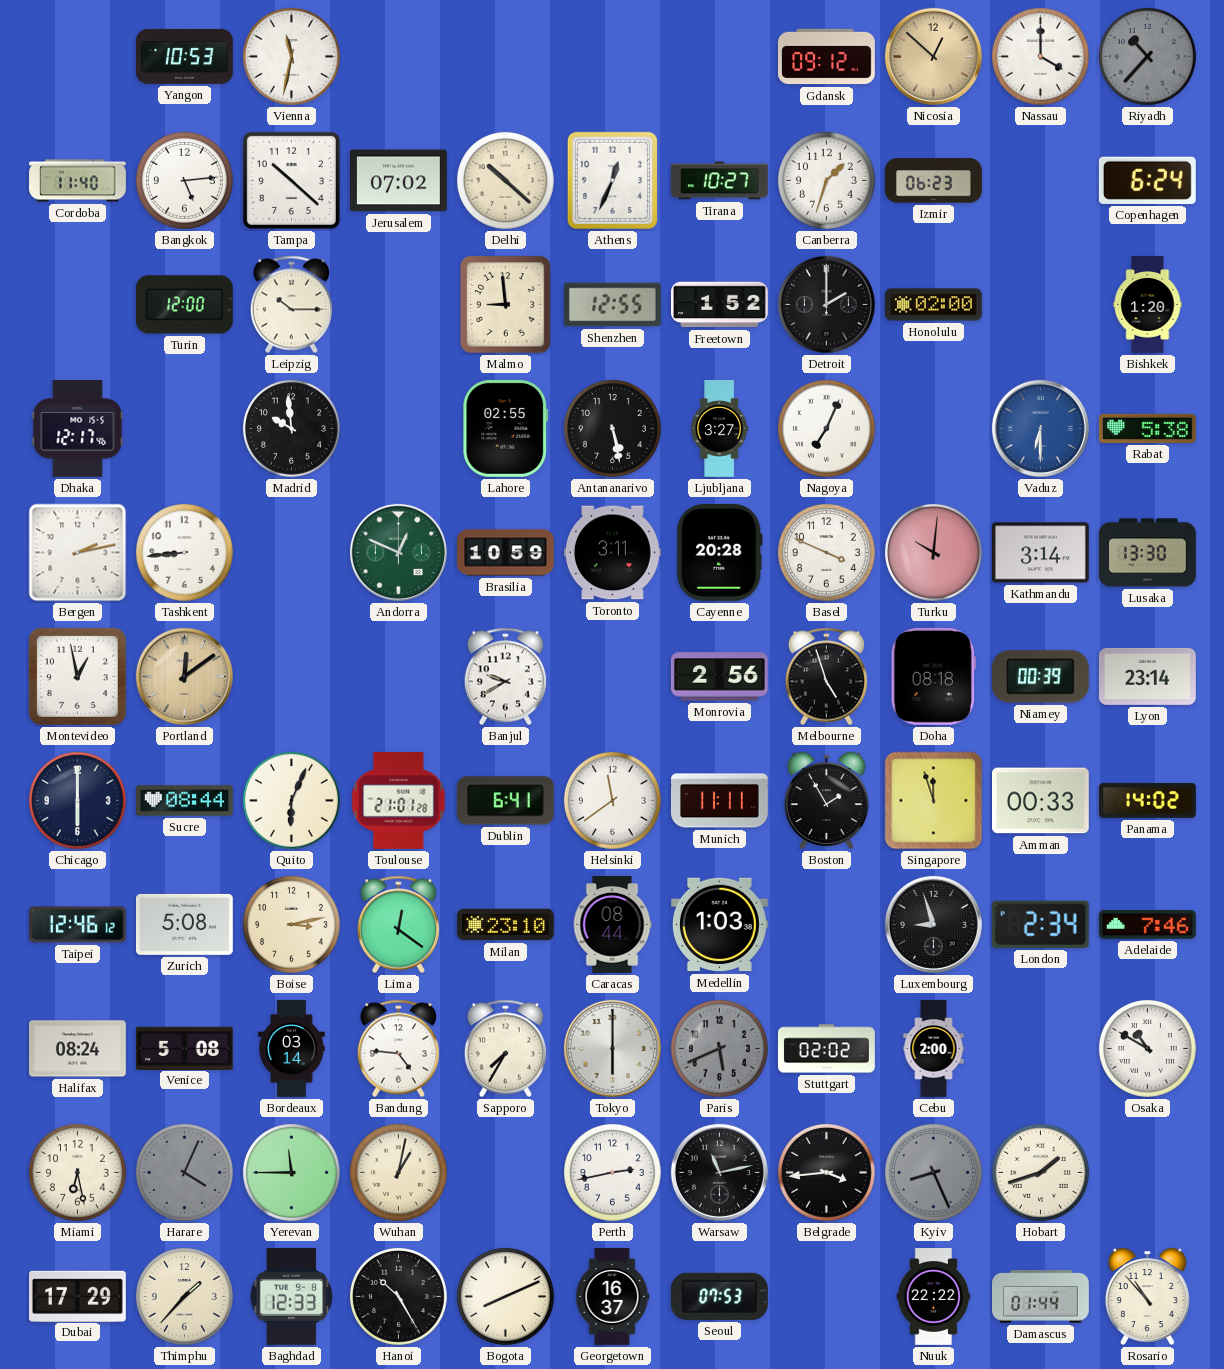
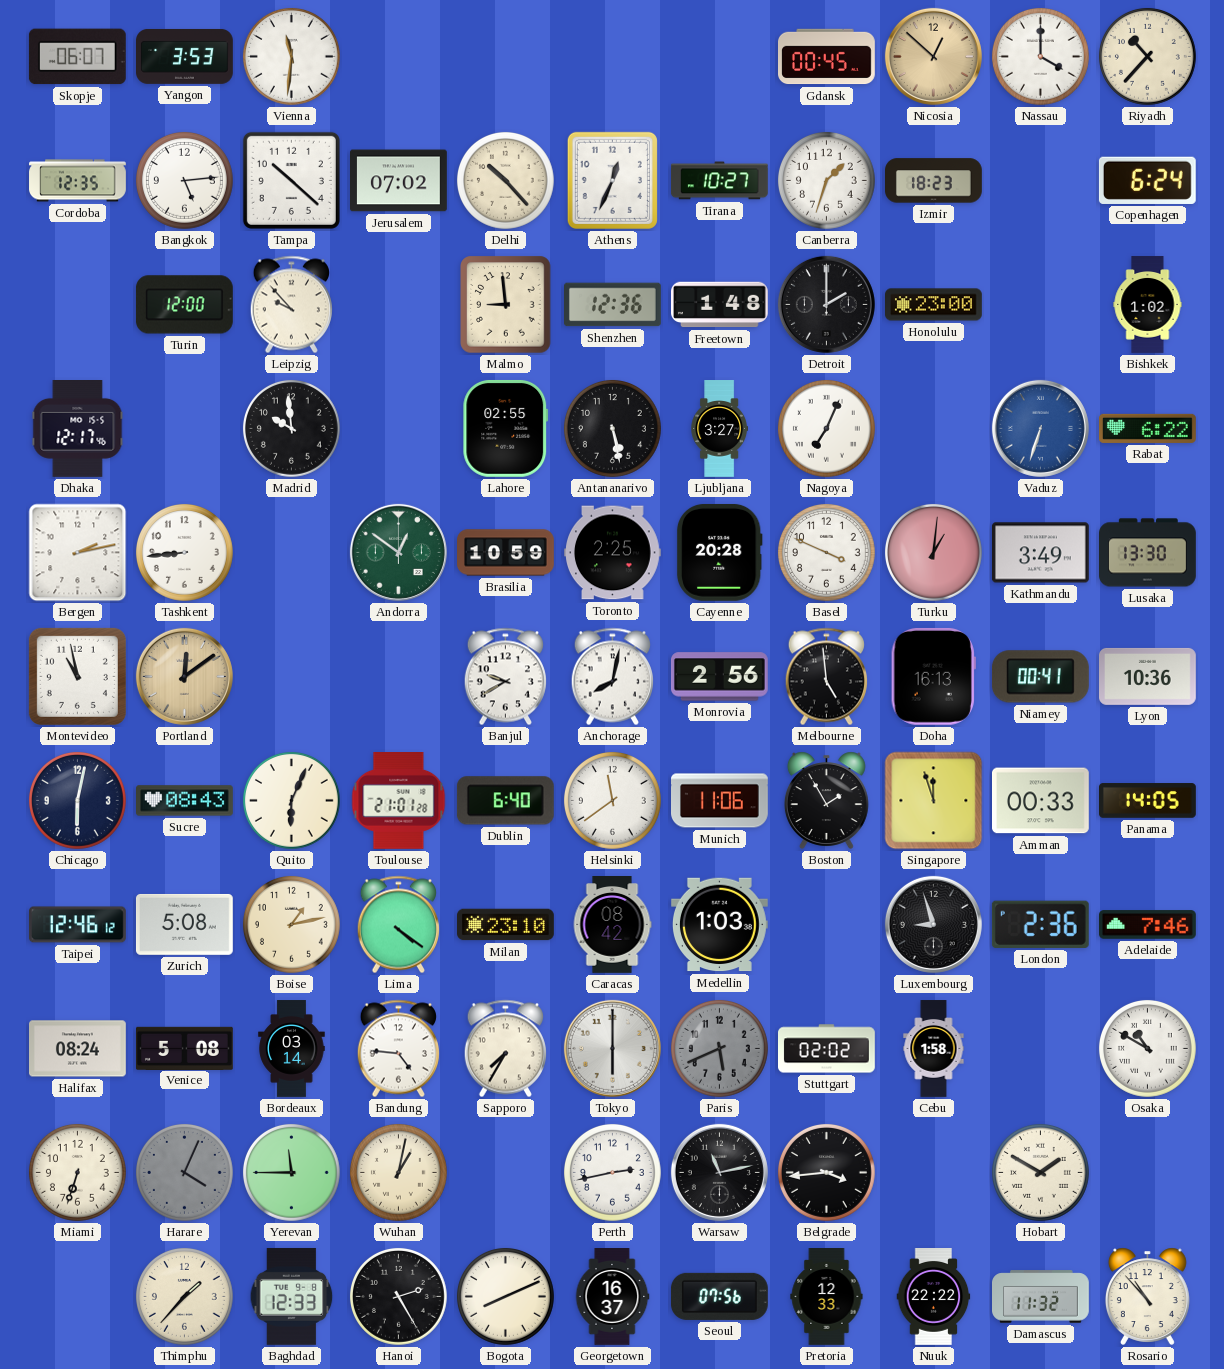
Skopje: none -> 06:07
Yangon: 10:53 -> 3:53
Vienna: 11:32 -> 11:31
Gdansk: 09:12 -> 00:45
Riyadh dial: grey -> cream
Cordoba: 11:40 -> 12:35
Delhi: 10:22 -> 10:23
Izmir: 06:23 -> 18:23
Leipzig: 10:15 -> 9:53
Shenzhen: 12:55 -> 12:36
Freetown: 1:52 -> 1:48
Honolulu: 02:00 -> 23:00
Bishkek: 1:20 -> 1:02
Vaduz: 6:30 -> 6:33
Rabat: 5:38 -> 6:22
Andorra: 12:49 -> 12:51
Toronto: 3:11 -> 2:25
Turku: 10:01 -> 1:01
Kathmandu: 3:14 -> 3:49
Montevideo: 12:58 -> 10:58
Anchorage: none -> 8:02
Melbourne: 4:57 -> 4:59
Doha: 08:18 -> 16:13
Niamey: 00:39 -> 00:41
Lyon: 23:14 -> 10:36
Chicago: 6:00 -> 6:02
Sucre: 08:44 -> 08:43
Dublin: 6:41 -> 6:40
Munich: 11:11 -> 11:06
Panama: 14:02 -> 14:05
Boise: 3:13 -> 1:13
Lima: 12:21 -> 4:21
Caracas: 08:44 -> 08:42
London: 2:34 -> 2:36
Cebu: 2:00 -> 1:58
Miami: 6:28 -> 6:33
Kyiv: 8:26 -> none
Hobart: 1:42 -> 1:50
Dubai: 17:29 -> none
Hanoi: 10:25 -> 2:25
Seoul: 07:53 -> 07:56
Pretoria: none -> 12:33
Damascus: 01:44 -> 11:32
